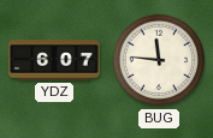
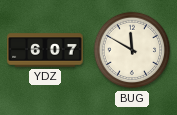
BUG: 11:46 -> 11:50
